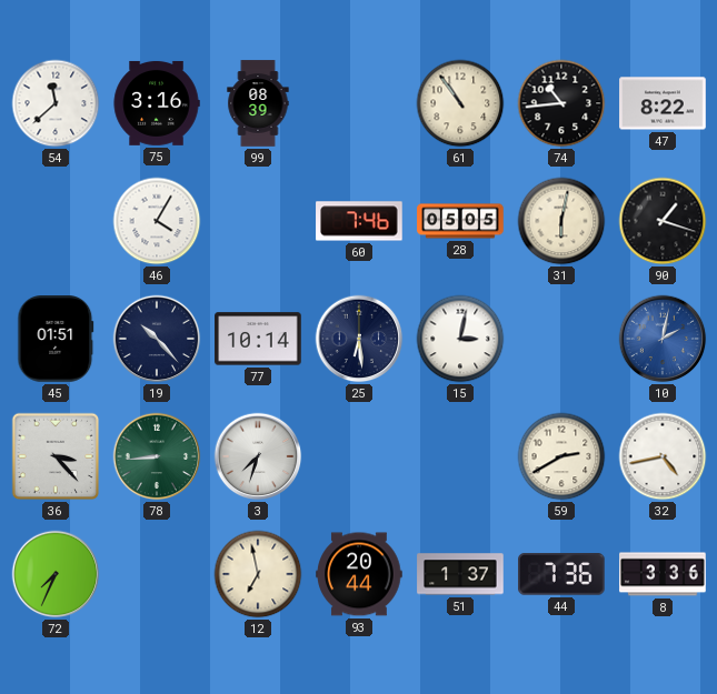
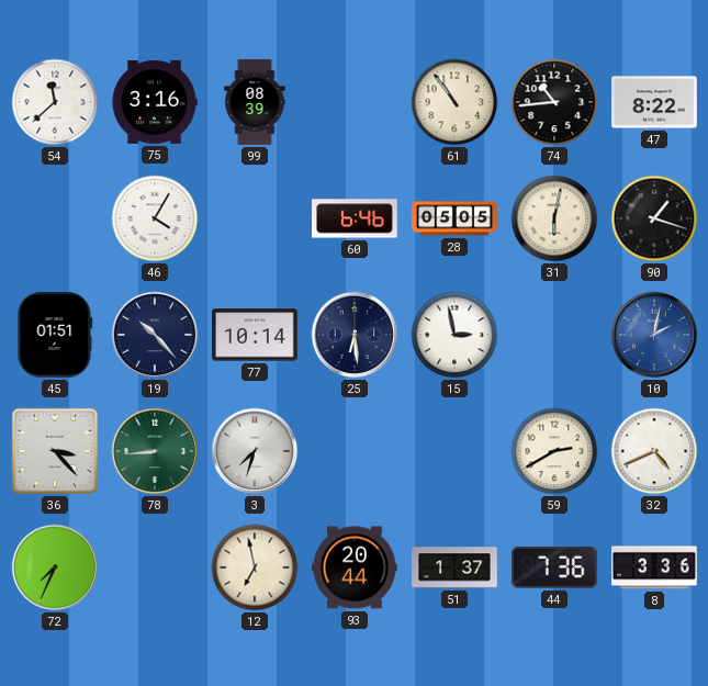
60: 7:46 -> 6:46
15: 3:02 -> 2:58
32: 4:43 -> 4:41
